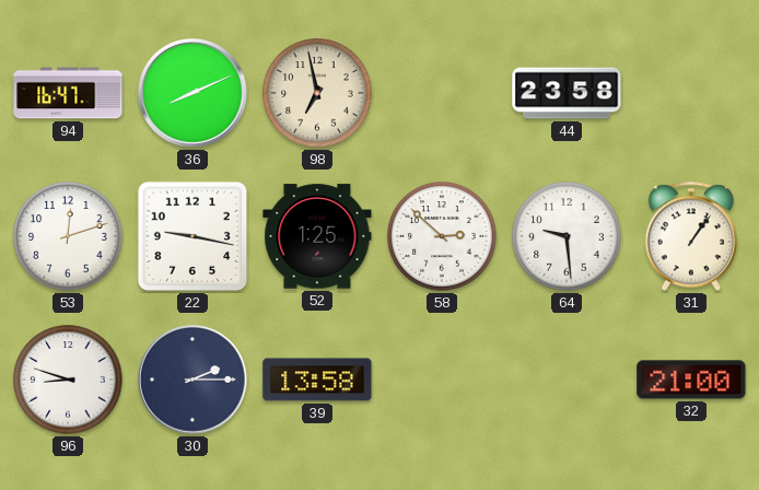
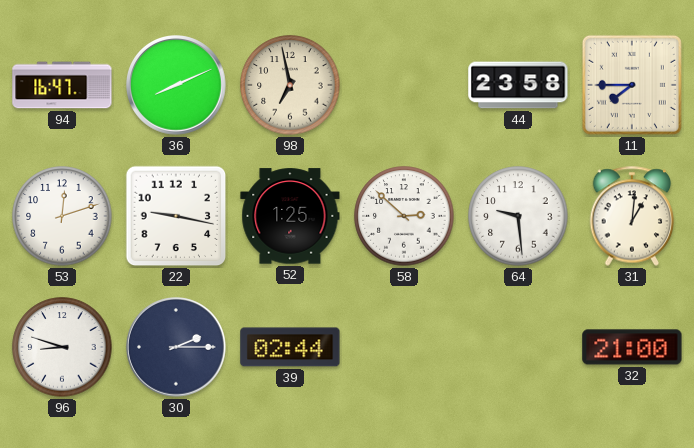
11: none -> 7:45
31: 1:06 -> 1:01
39: 13:58 -> 02:44
